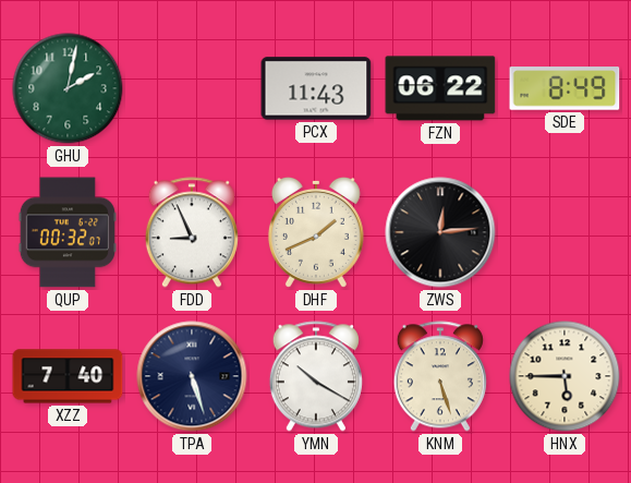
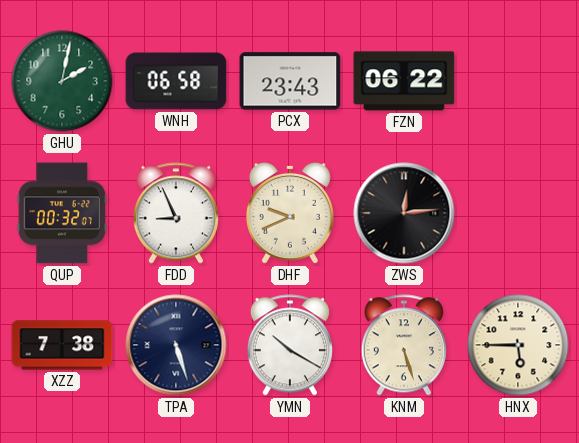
WNH: none -> 06:58
PCX: 11:43 -> 23:43
SDE: 8:49 -> none
DHF: 1:41 -> 9:41
XZZ: 7:40 -> 7:38
